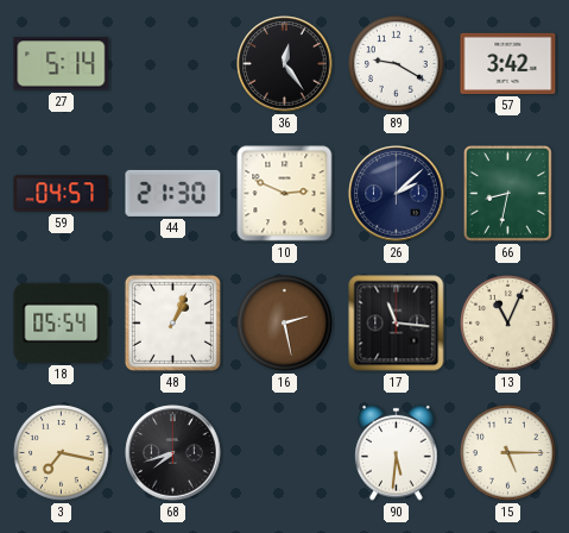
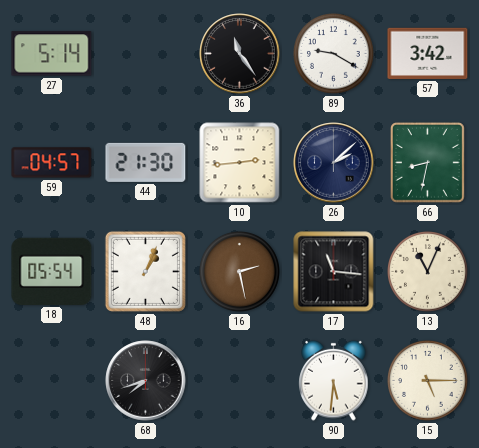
36: 12:24 -> 11:24
10: 2:49 -> 2:44
3: 7:17 -> none
